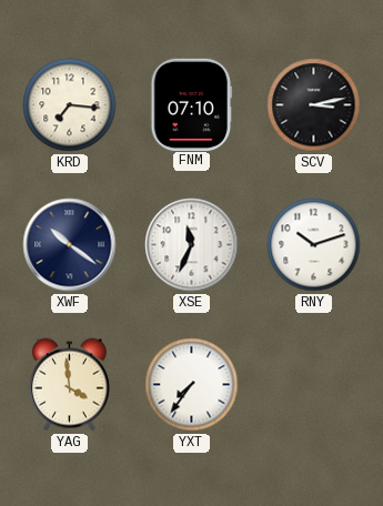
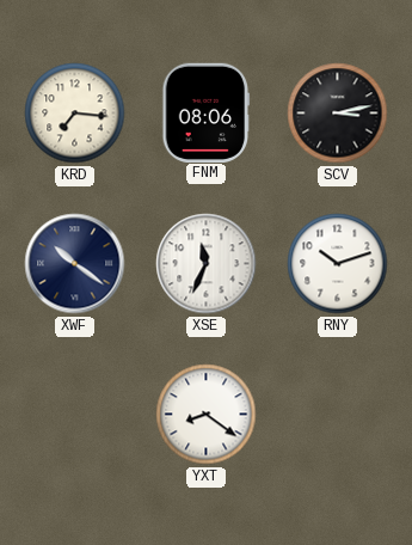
FNM: 07:10 -> 08:06
YAG: 3:59 -> none
YXT: 7:36 -> 8:21
